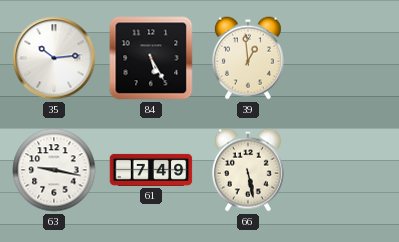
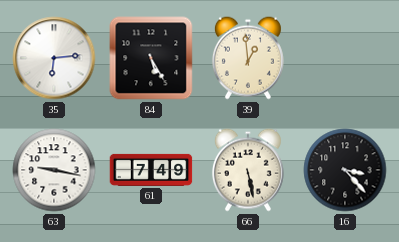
35: 10:14 -> 6:14
16: none -> 3:23
